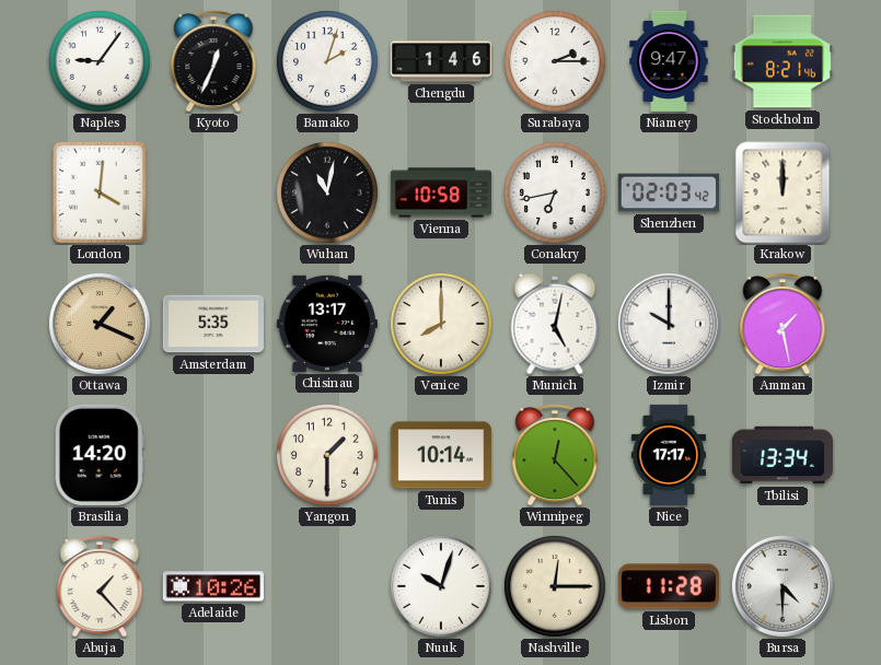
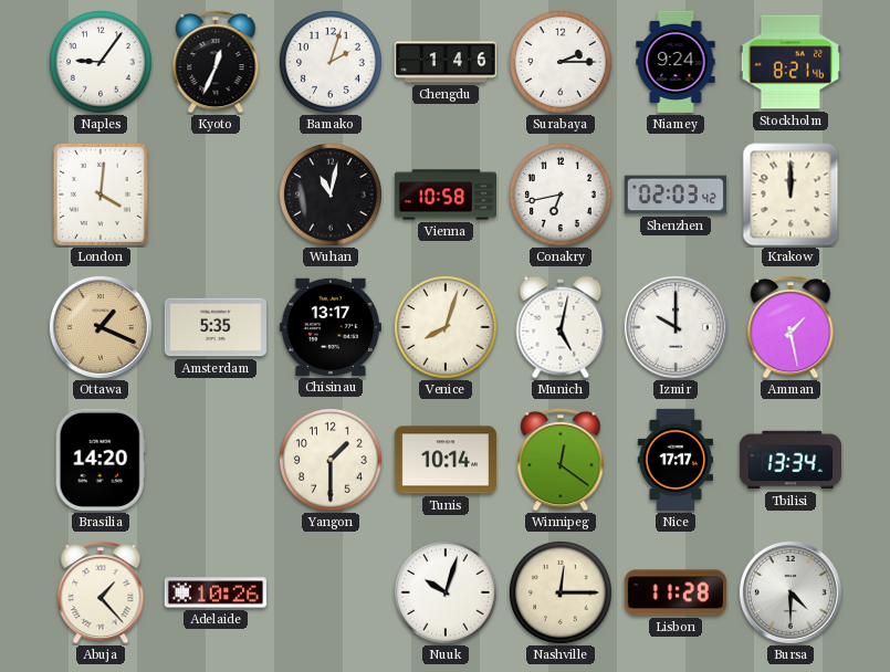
Niamey: 9:47 -> 9:24
Venice: 8:00 -> 8:03
Winnipeg: 12:23 -> 12:21
